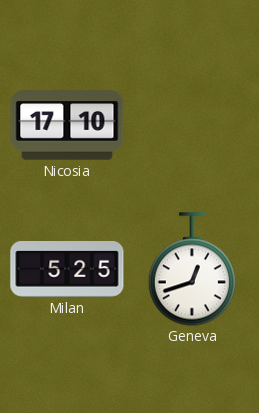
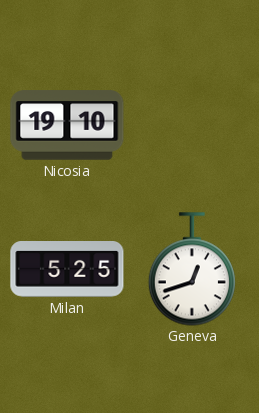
Nicosia: 17:10 -> 19:10
